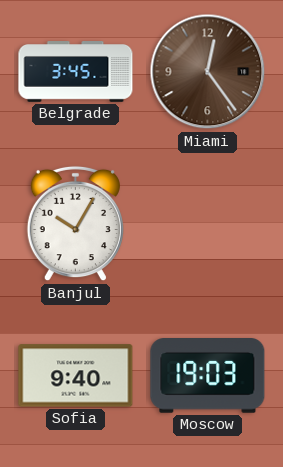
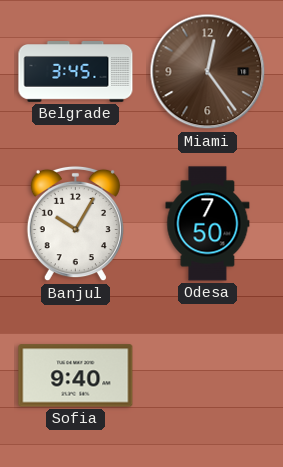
Odesa: none -> 7:50
Moscow: 19:03 -> none
